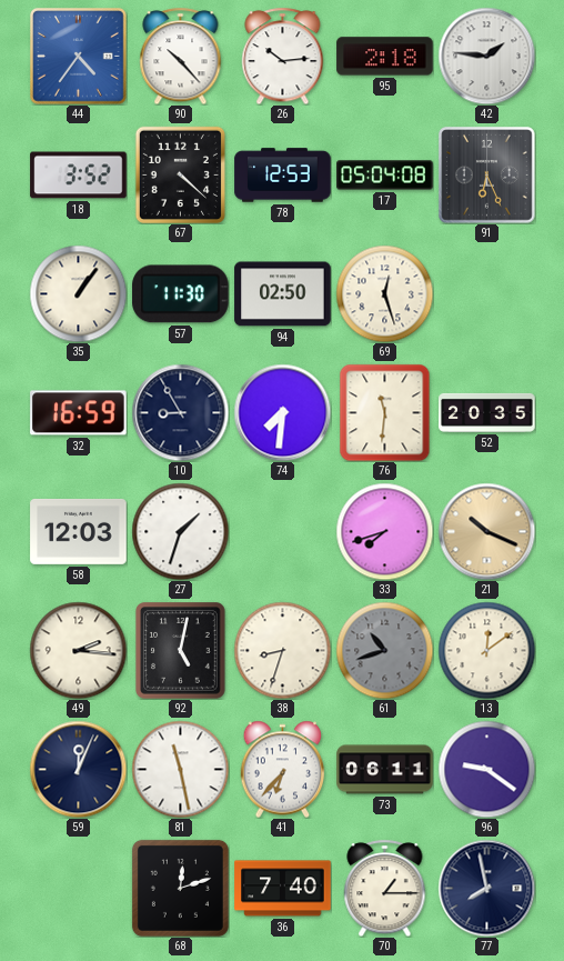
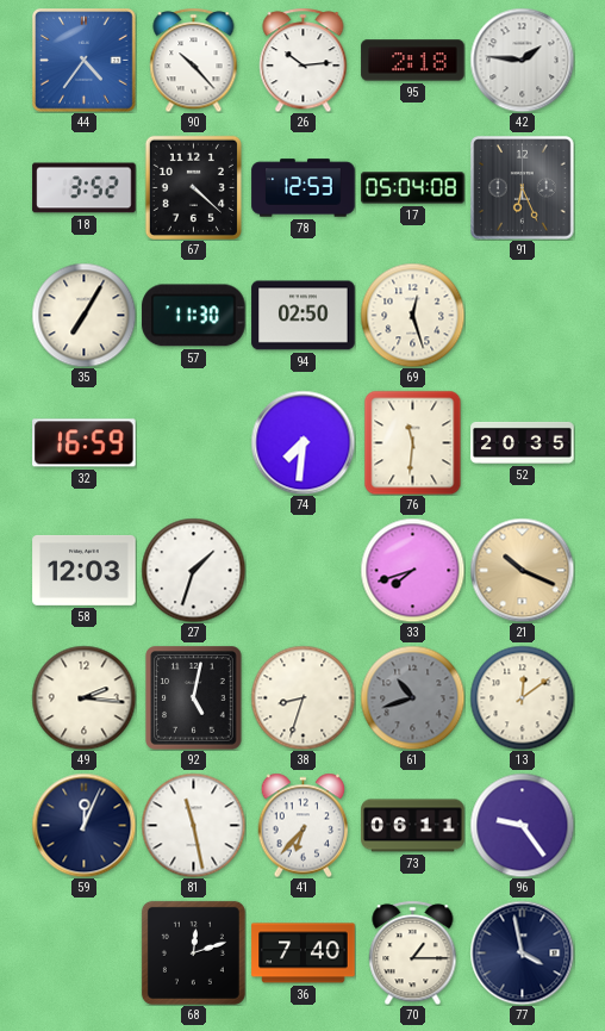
35: 1:06 -> 7:05
10: 8:55 -> none
96: 9:21 -> 9:24
77: 7:58 -> 3:58
